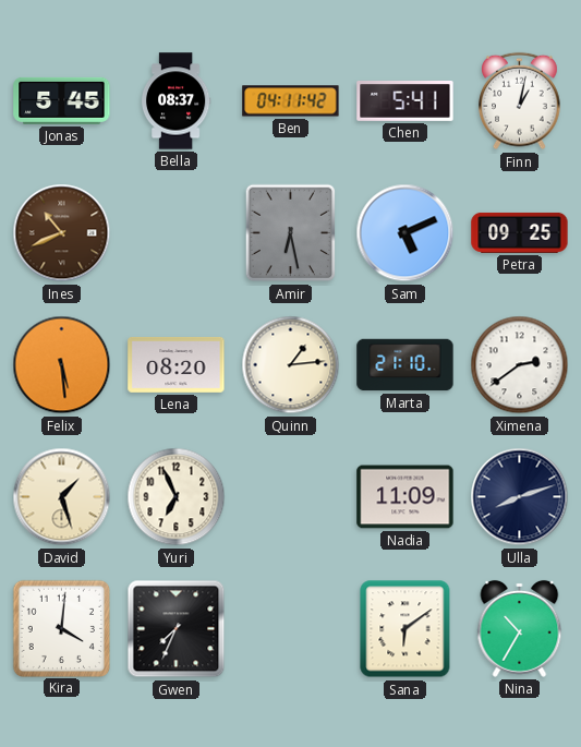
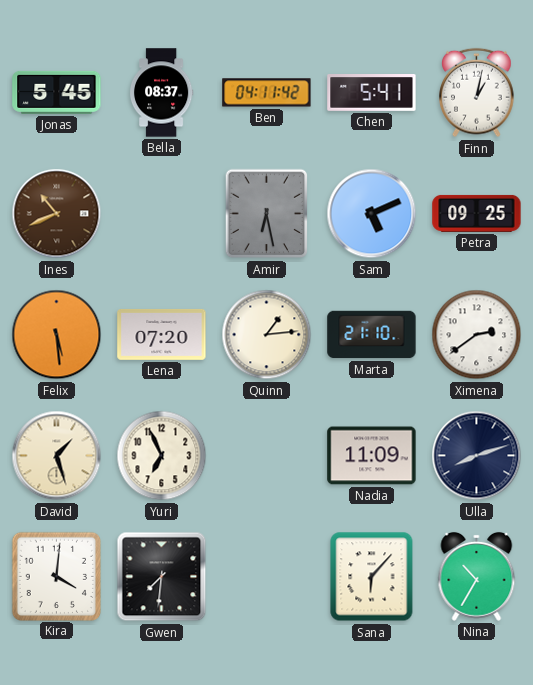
Lena: 08:20 -> 07:20
Gwen: 7:34 -> 7:31
Sana: 6:09 -> 6:07
